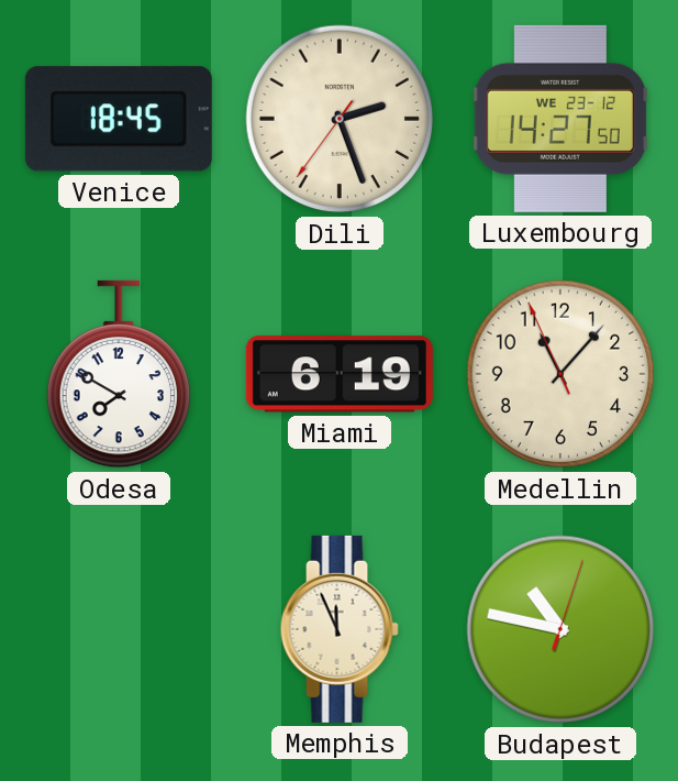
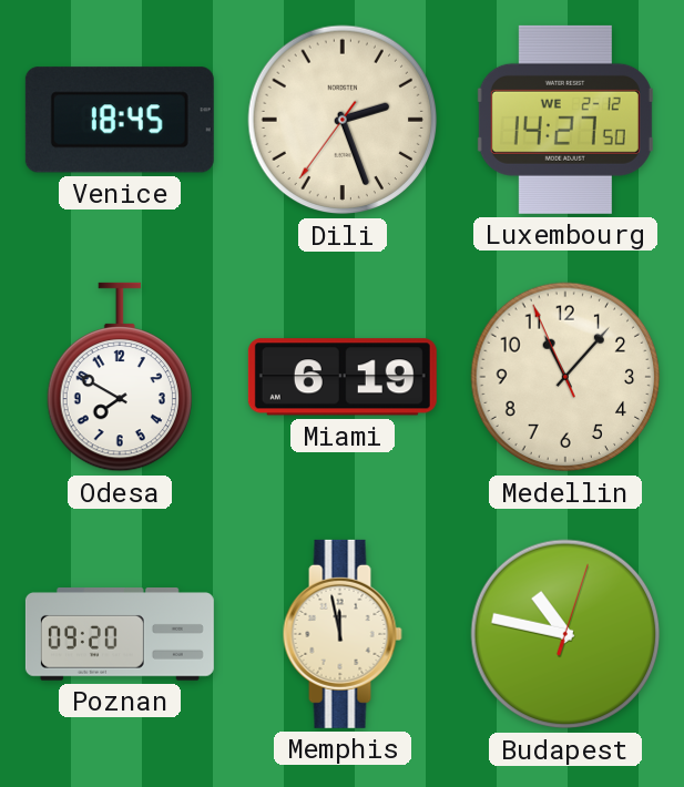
Luxembourg date: WE 23-12 -> WE 2-12
Poznan: none -> 09:20
Memphis: 11:56 -> 11:58
